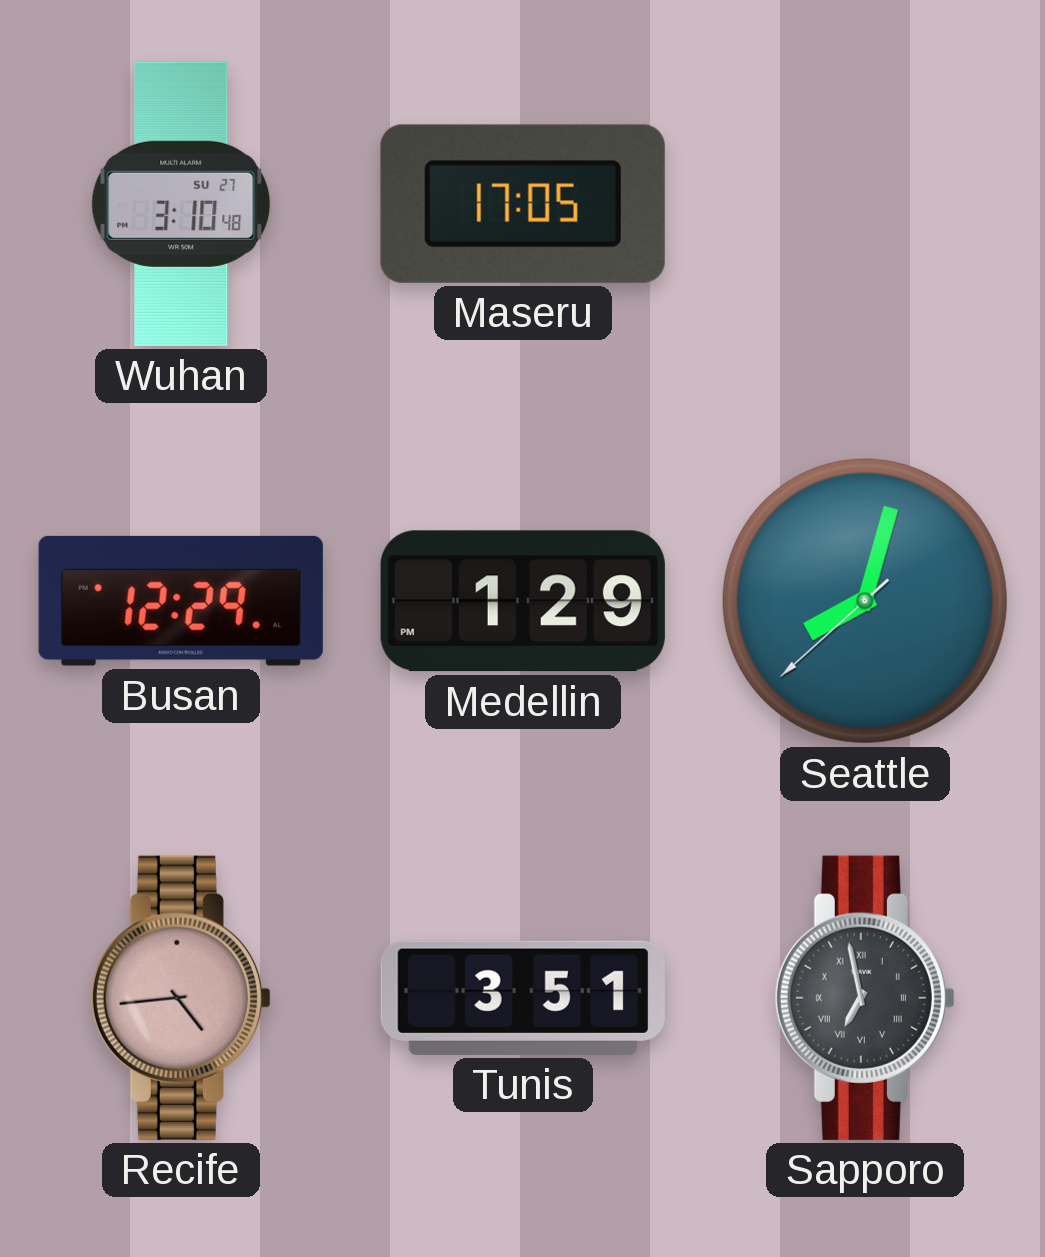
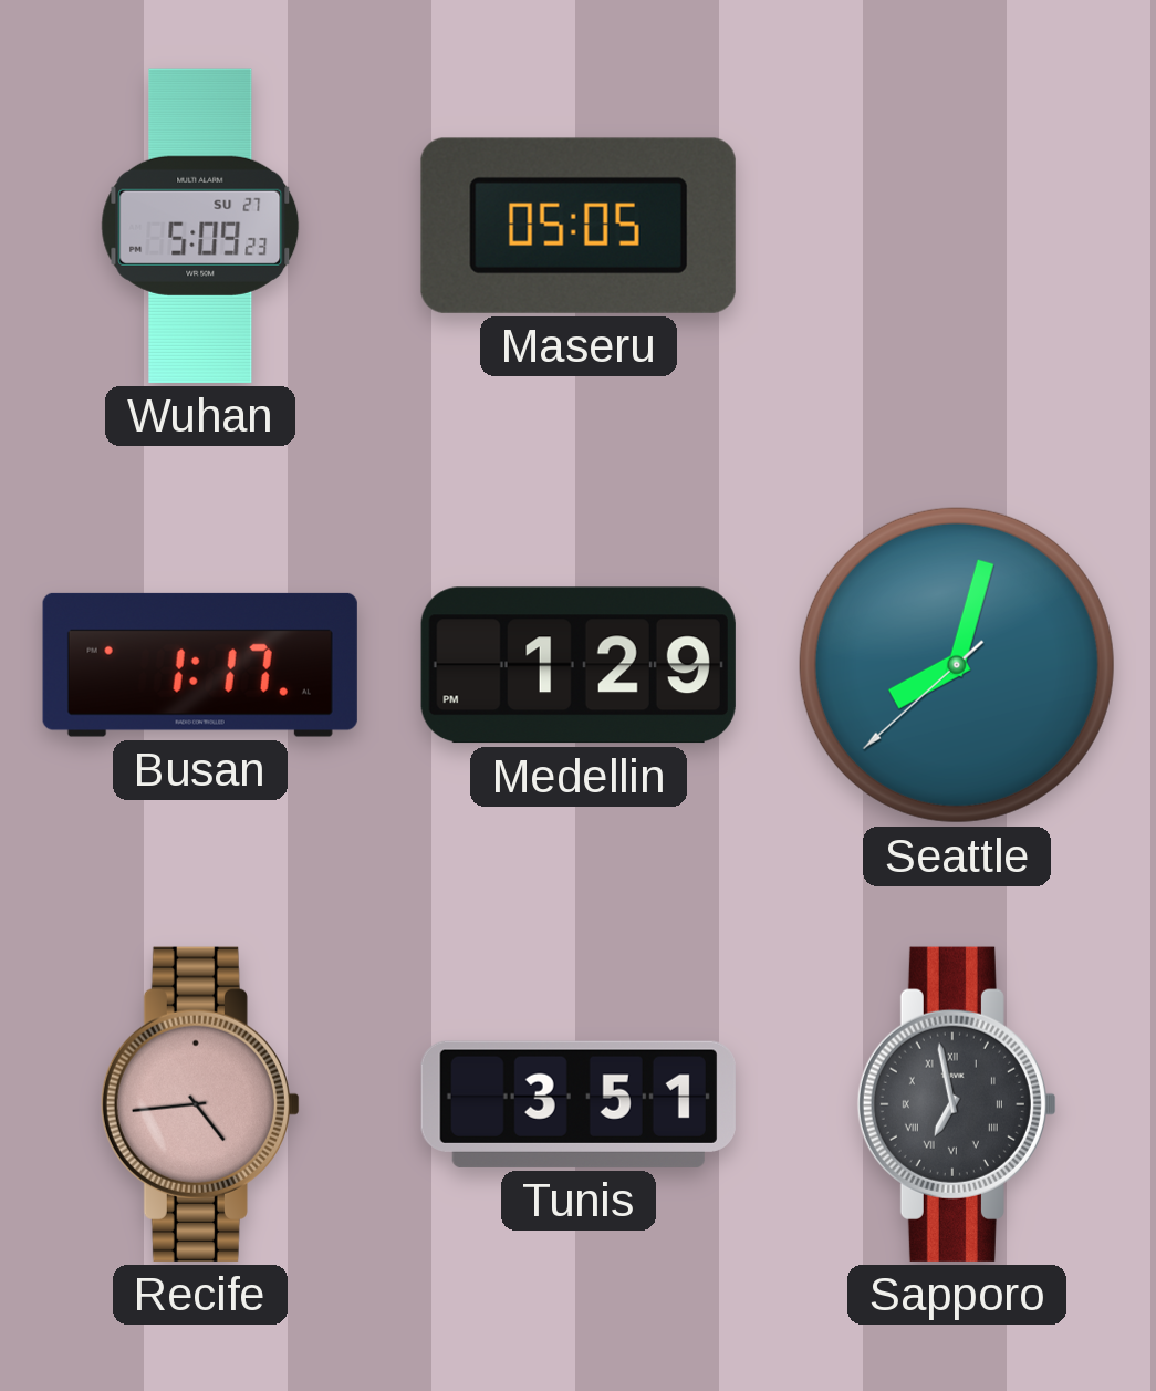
Wuhan: 3:10 -> 5:09
Maseru: 17:05 -> 05:05
Busan: 12:29 -> 1:17
